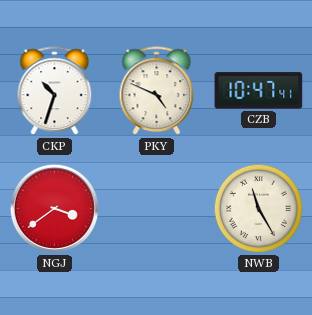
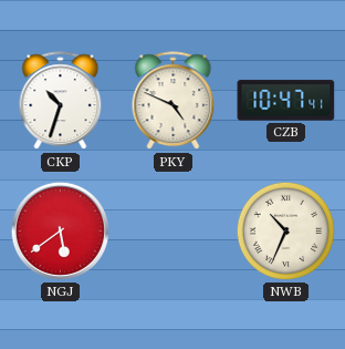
NGJ: 3:39 -> 5:39
NWB: 11:25 -> 10:34
